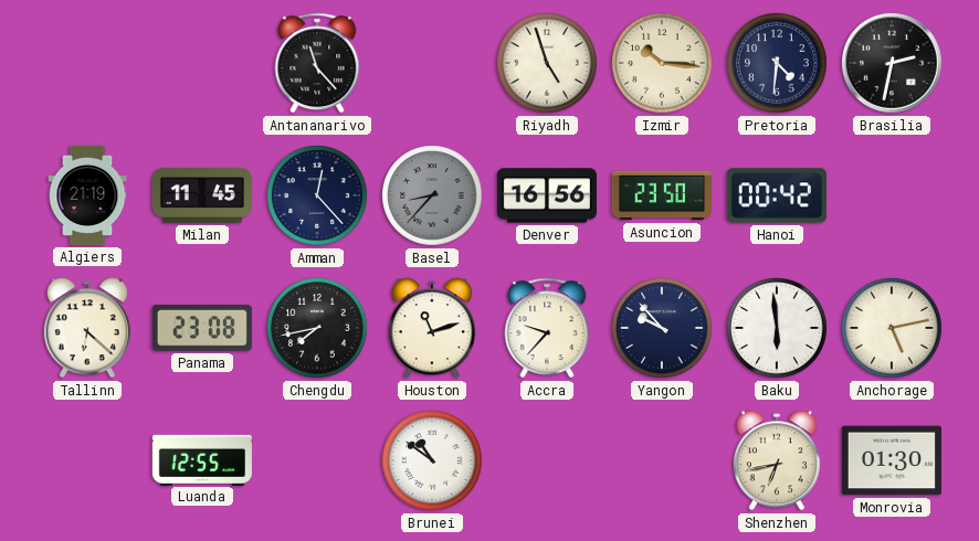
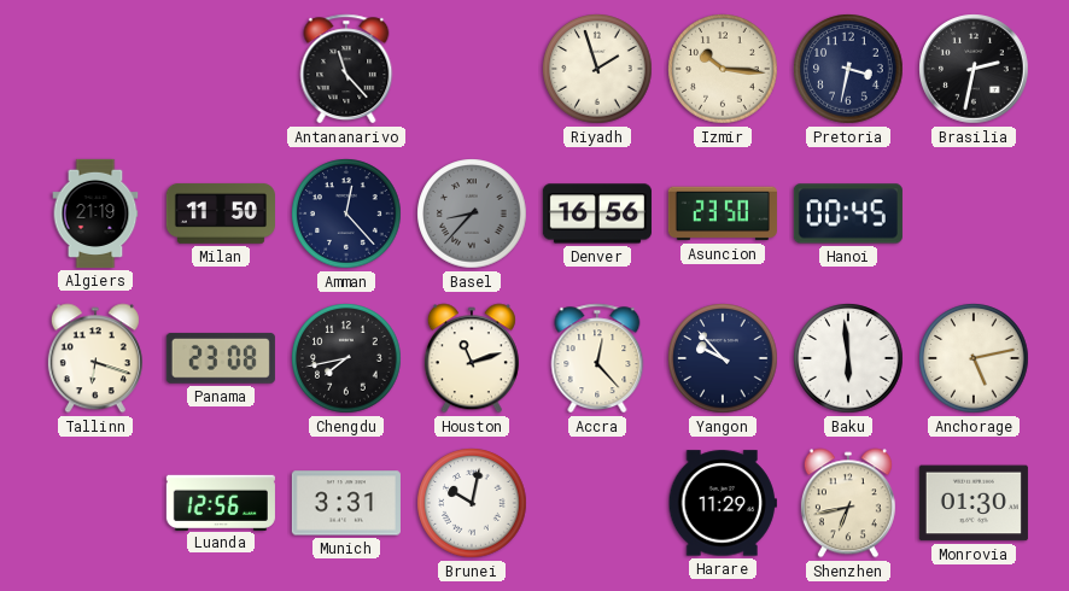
Riyadh: 4:57 -> 1:57
Pretoria: 4:31 -> 3:32
Milan: 11:45 -> 11:50
Hanoi: 00:42 -> 00:45
Tallinn: 6:22 -> 6:18
Accra: 9:37 -> 12:23
Luanda: 12:55 -> 12:56
Munich: none -> 3:31
Brunei: 10:51 -> 10:02
Harare: none -> 11:29
